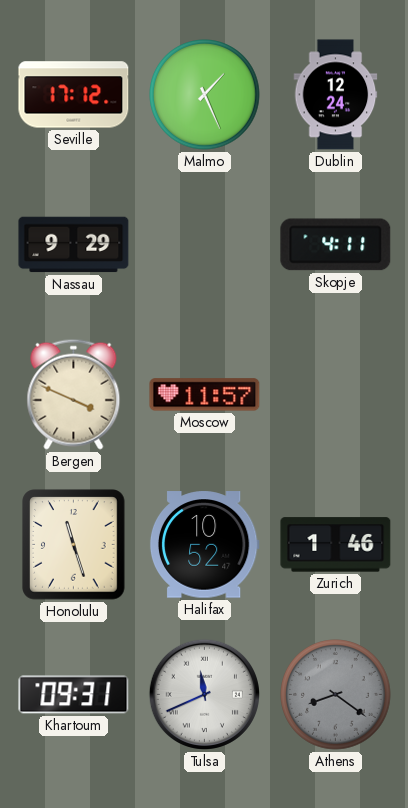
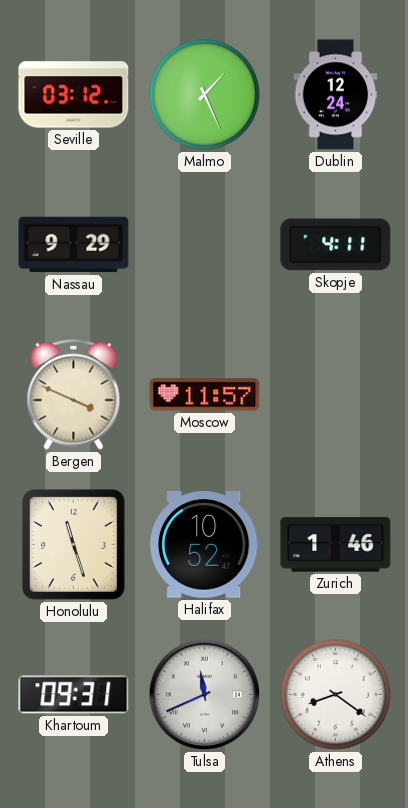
Seville: 17:12 -> 03:12
Athens dial: grey -> white
